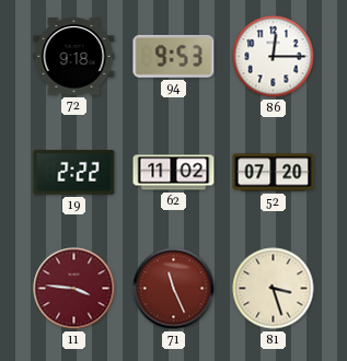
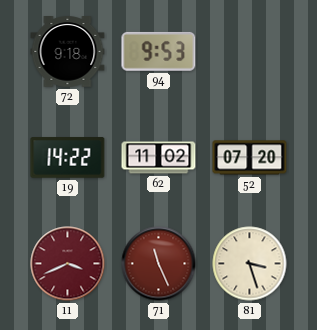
86: 12:15 -> none
19: 2:22 -> 14:22
11: 3:46 -> 3:41
